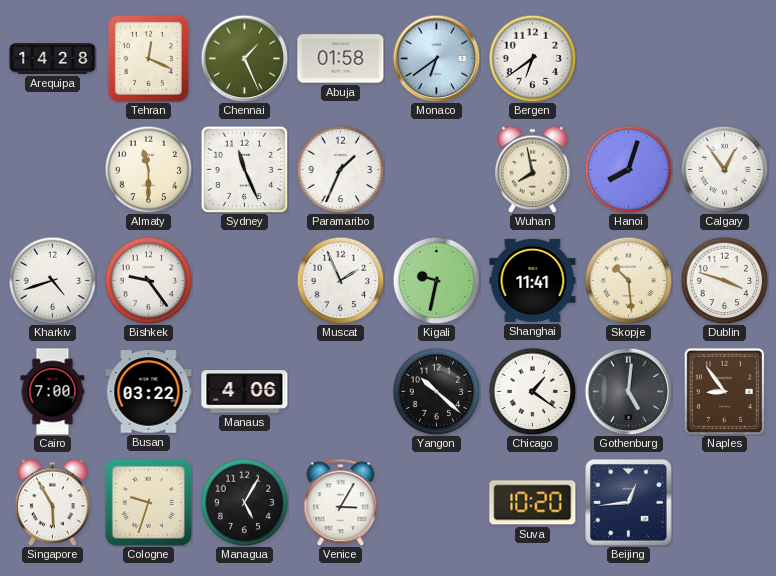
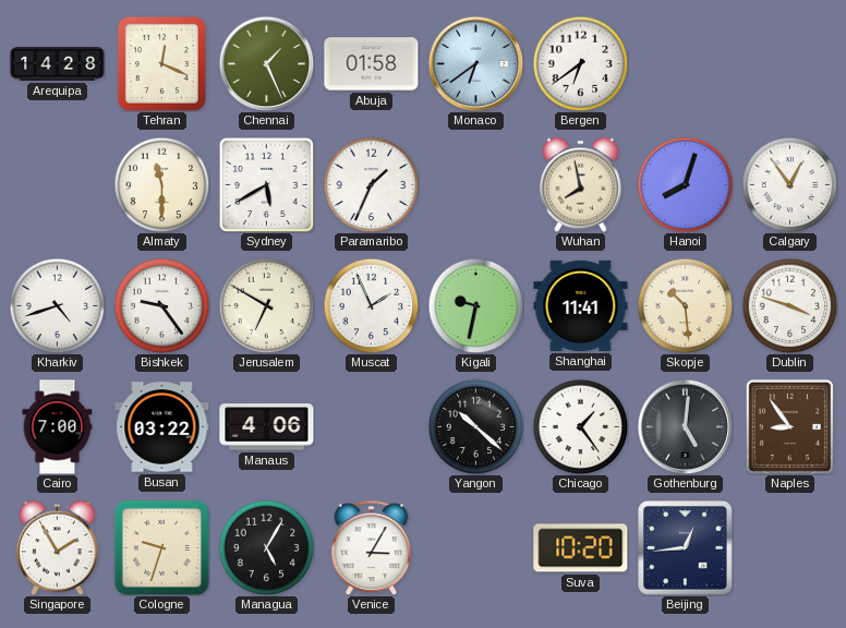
Sydney: 11:26 -> 5:40
Jerusalem: none -> 6:50
Chicago: 1:21 -> 1:24
Singapore: 5:55 -> 1:55
